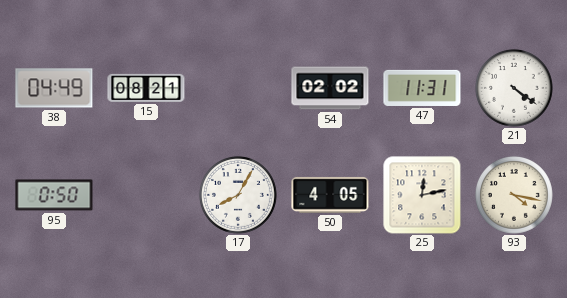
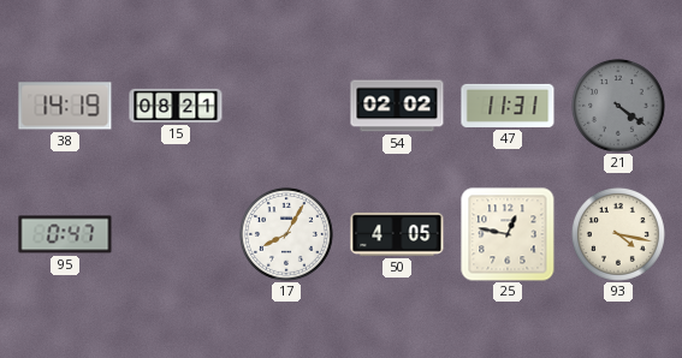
38: 04:49 -> 14:19
21 dial: white -> grey
95: 0:50 -> 0:47
25: 12:13 -> 12:47
